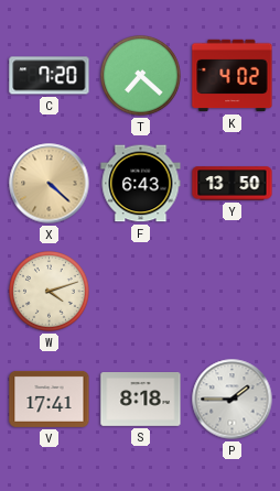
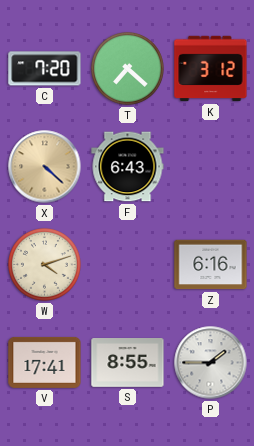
K: 4:02 -> 3:12
Y: 13:50 -> none
Z: none -> 6:16
S: 8:18 -> 8:55
